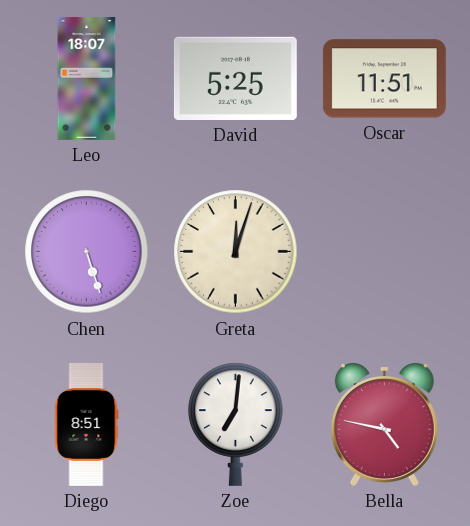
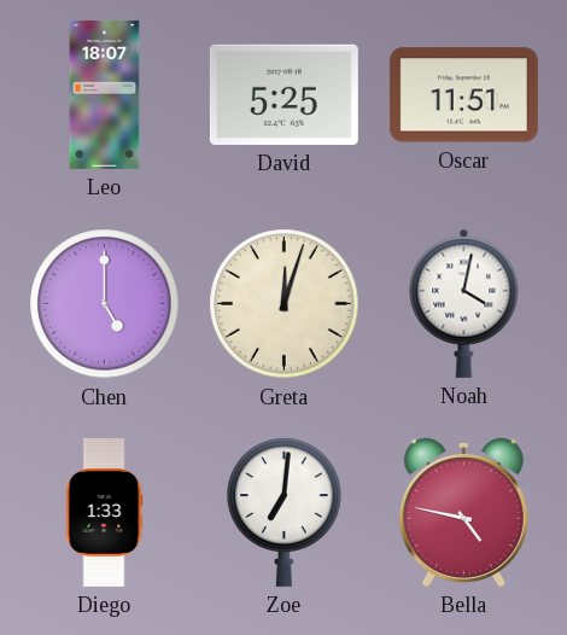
Chen: 5:27 -> 5:00
Noah: none -> 4:02
Diego: 8:51 -> 1:33
